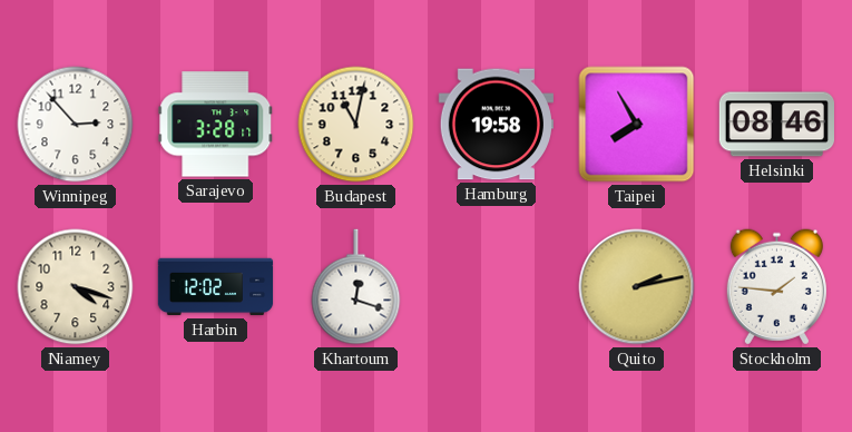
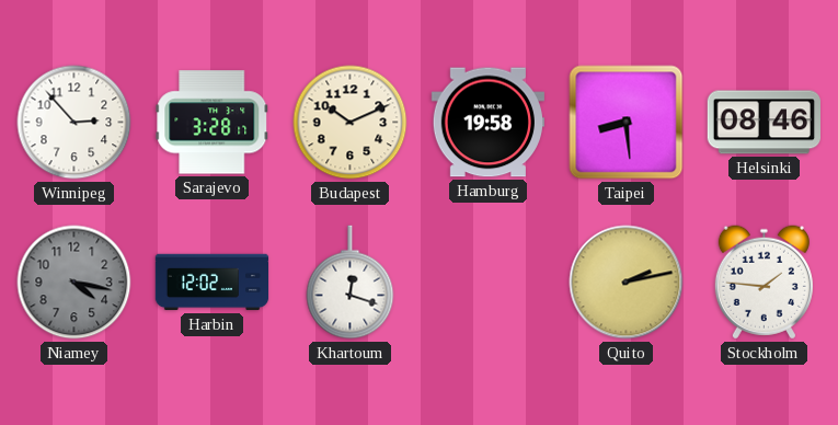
Budapest: 11:02 -> 10:11
Taipei: 7:55 -> 8:29
Niamey: 4:18 -> 4:17
Niamey dial: cream -> grey
